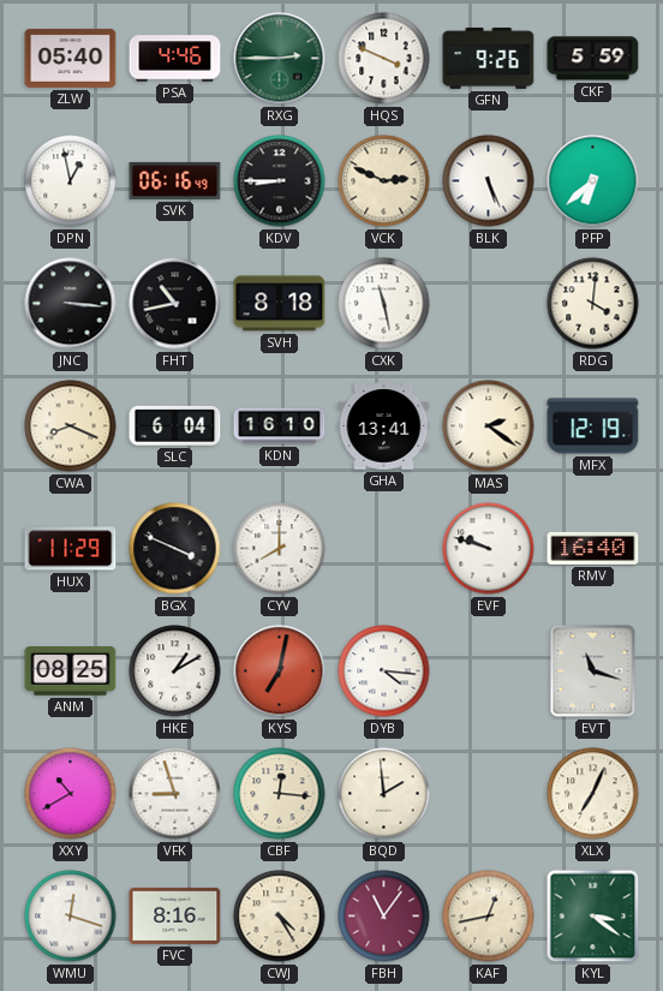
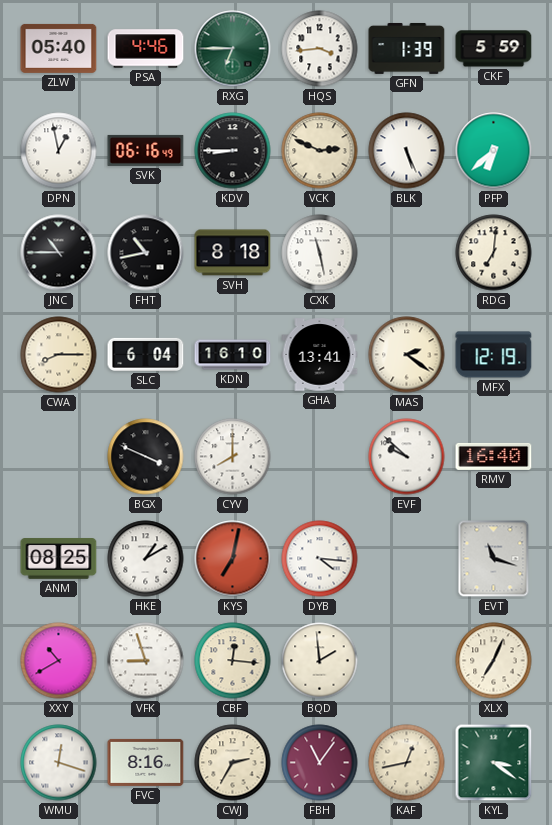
RXG: 2:45 -> 6:45
HQS: 3:49 -> 3:44
GFN: 9:26 -> 1:39
JNC: 3:16 -> 10:45
RDG: 4:01 -> 7:01
CWA: 8:19 -> 8:15
HUX: 11:29 -> none
EVF: 9:48 -> 9:52
CWJ: 4:25 -> 2:35
